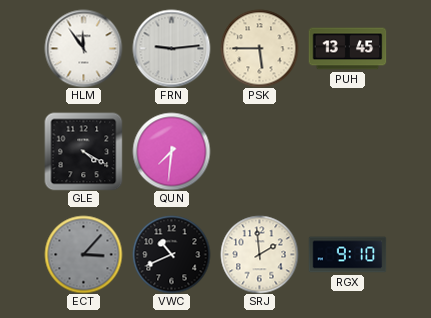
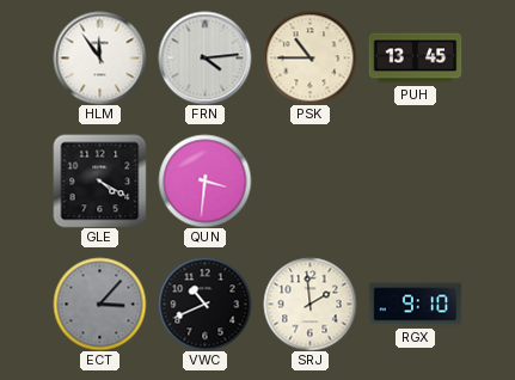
FRN: 9:14 -> 4:14
PSK: 5:45 -> 10:45
QUN: 7:31 -> 3:31
